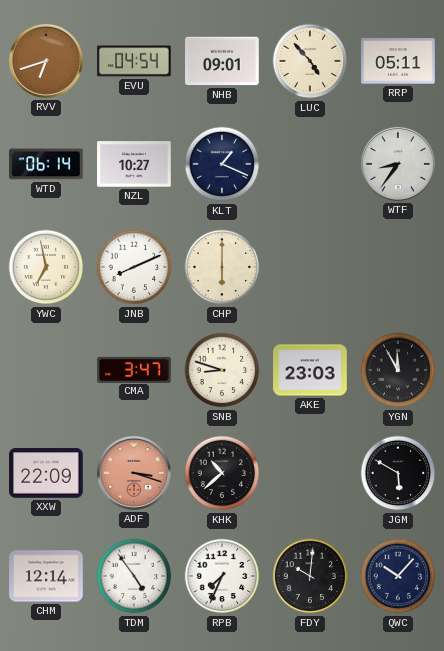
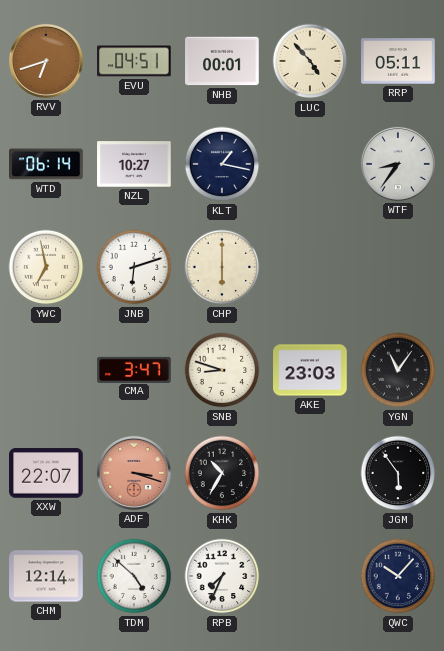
EVU: 04:54 -> 04:51
NHB: 09:01 -> 00:01
KLT: 1:19 -> 1:17
JNB: 8:11 -> 6:12
YGN: 11:55 -> 11:06
XXW: 22:09 -> 22:07
KHK: 10:38 -> 10:35
JGM: 5:50 -> 5:54
TDM: 4:54 -> 4:52
FDY: 10:01 -> none
